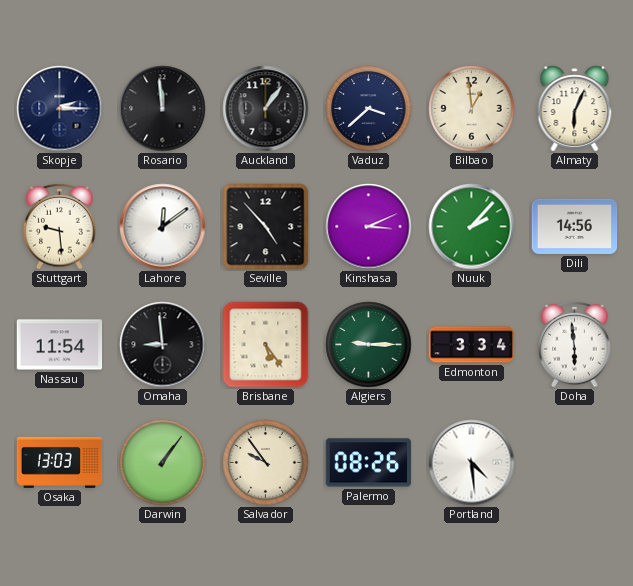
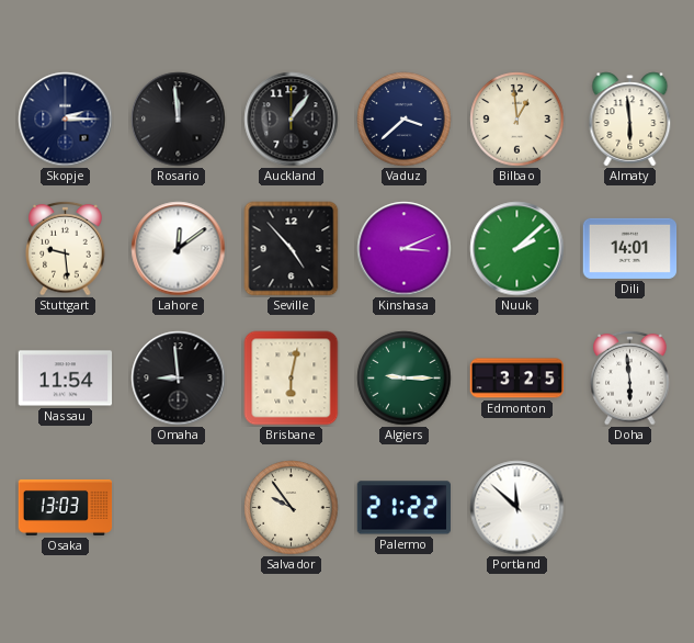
Almaty: 6:04 -> 5:59
Nuuk: 2:07 -> 2:08
Dili: 14:56 -> 14:01
Brisbane: 5:24 -> 6:02
Edmonton: 3:34 -> 3:25
Darwin: 1:06 -> none
Palermo: 08:26 -> 21:22
Portland: 4:29 -> 11:52
